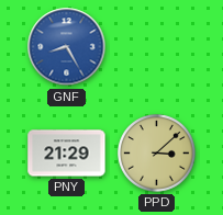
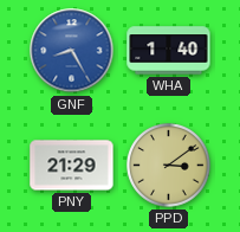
WHA: none -> 1:40
PPD: 3:08 -> 3:09
